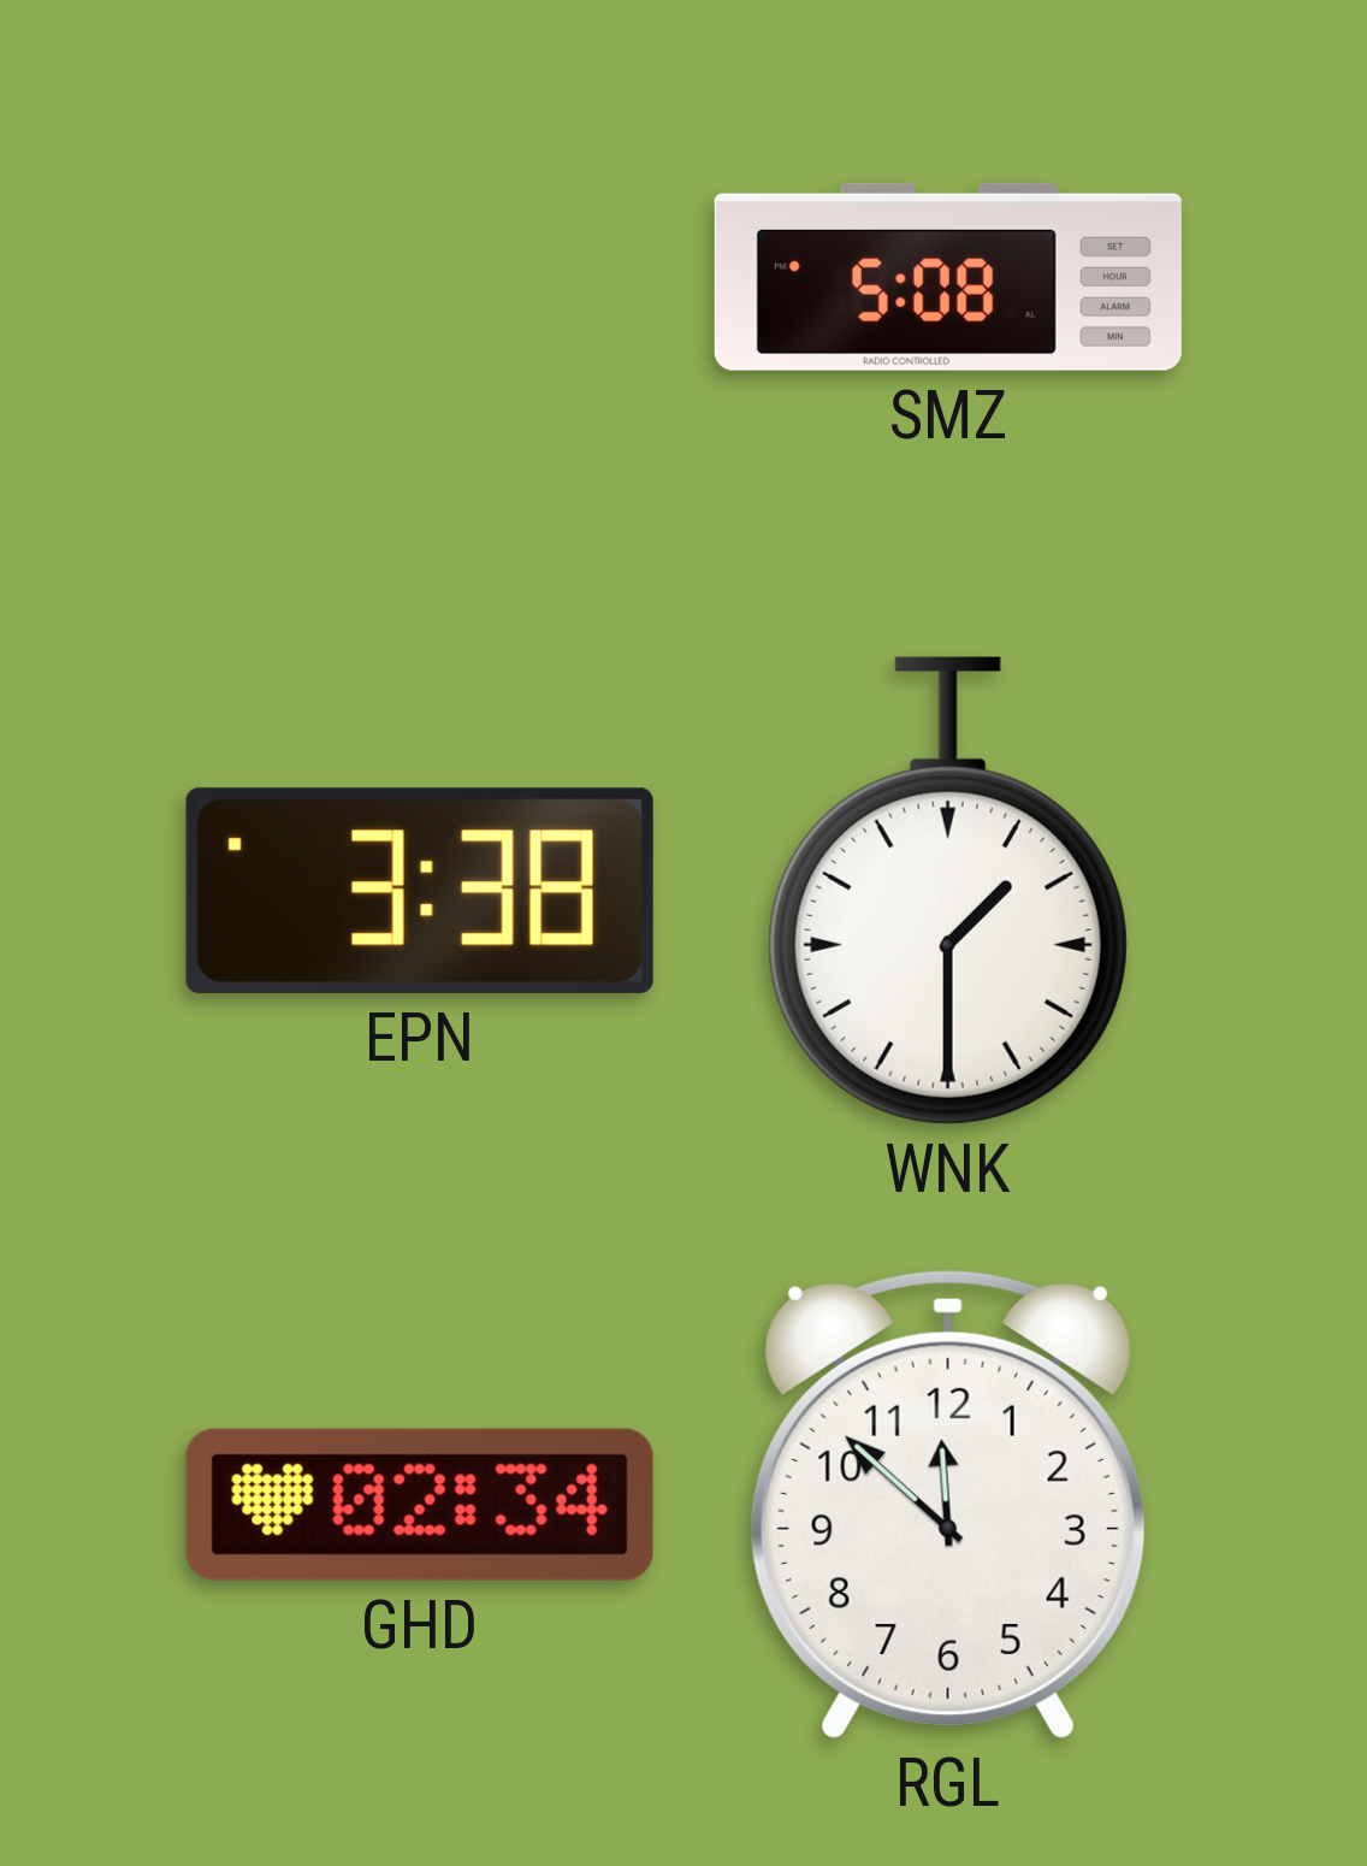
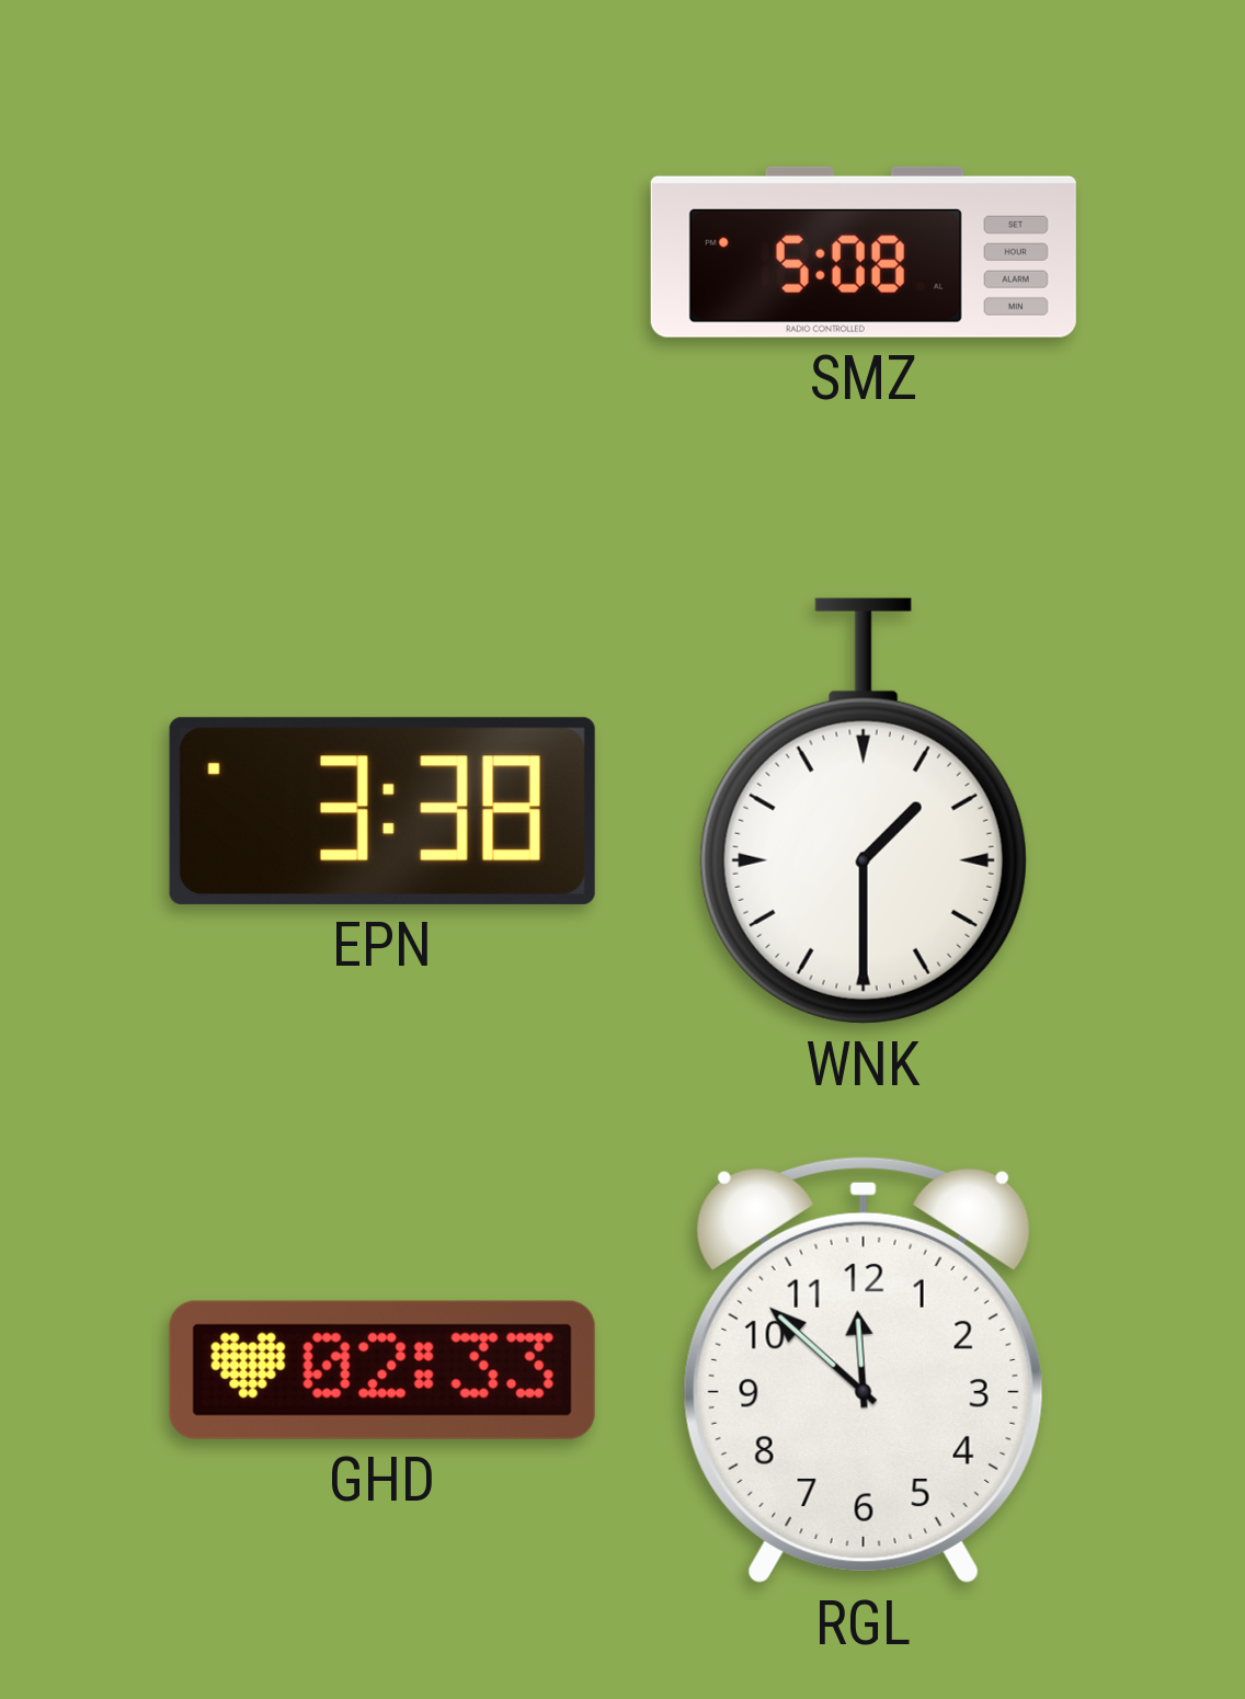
GHD: 02:34 -> 02:33
